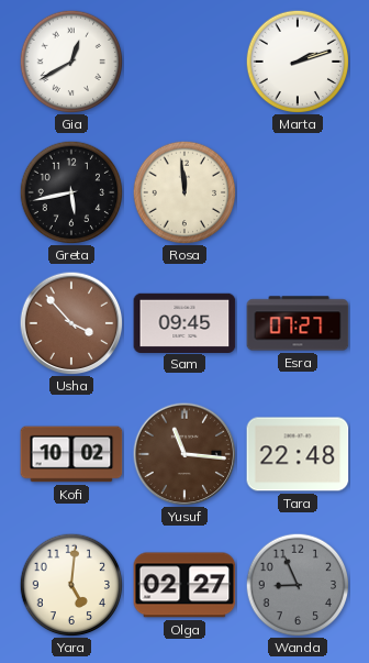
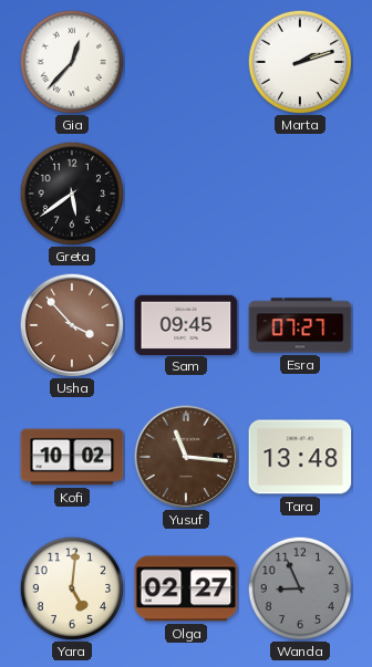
Gia: 12:40 -> 12:37
Greta: 5:43 -> 5:39
Rosa: 11:59 -> none
Tara: 22:48 -> 13:48
